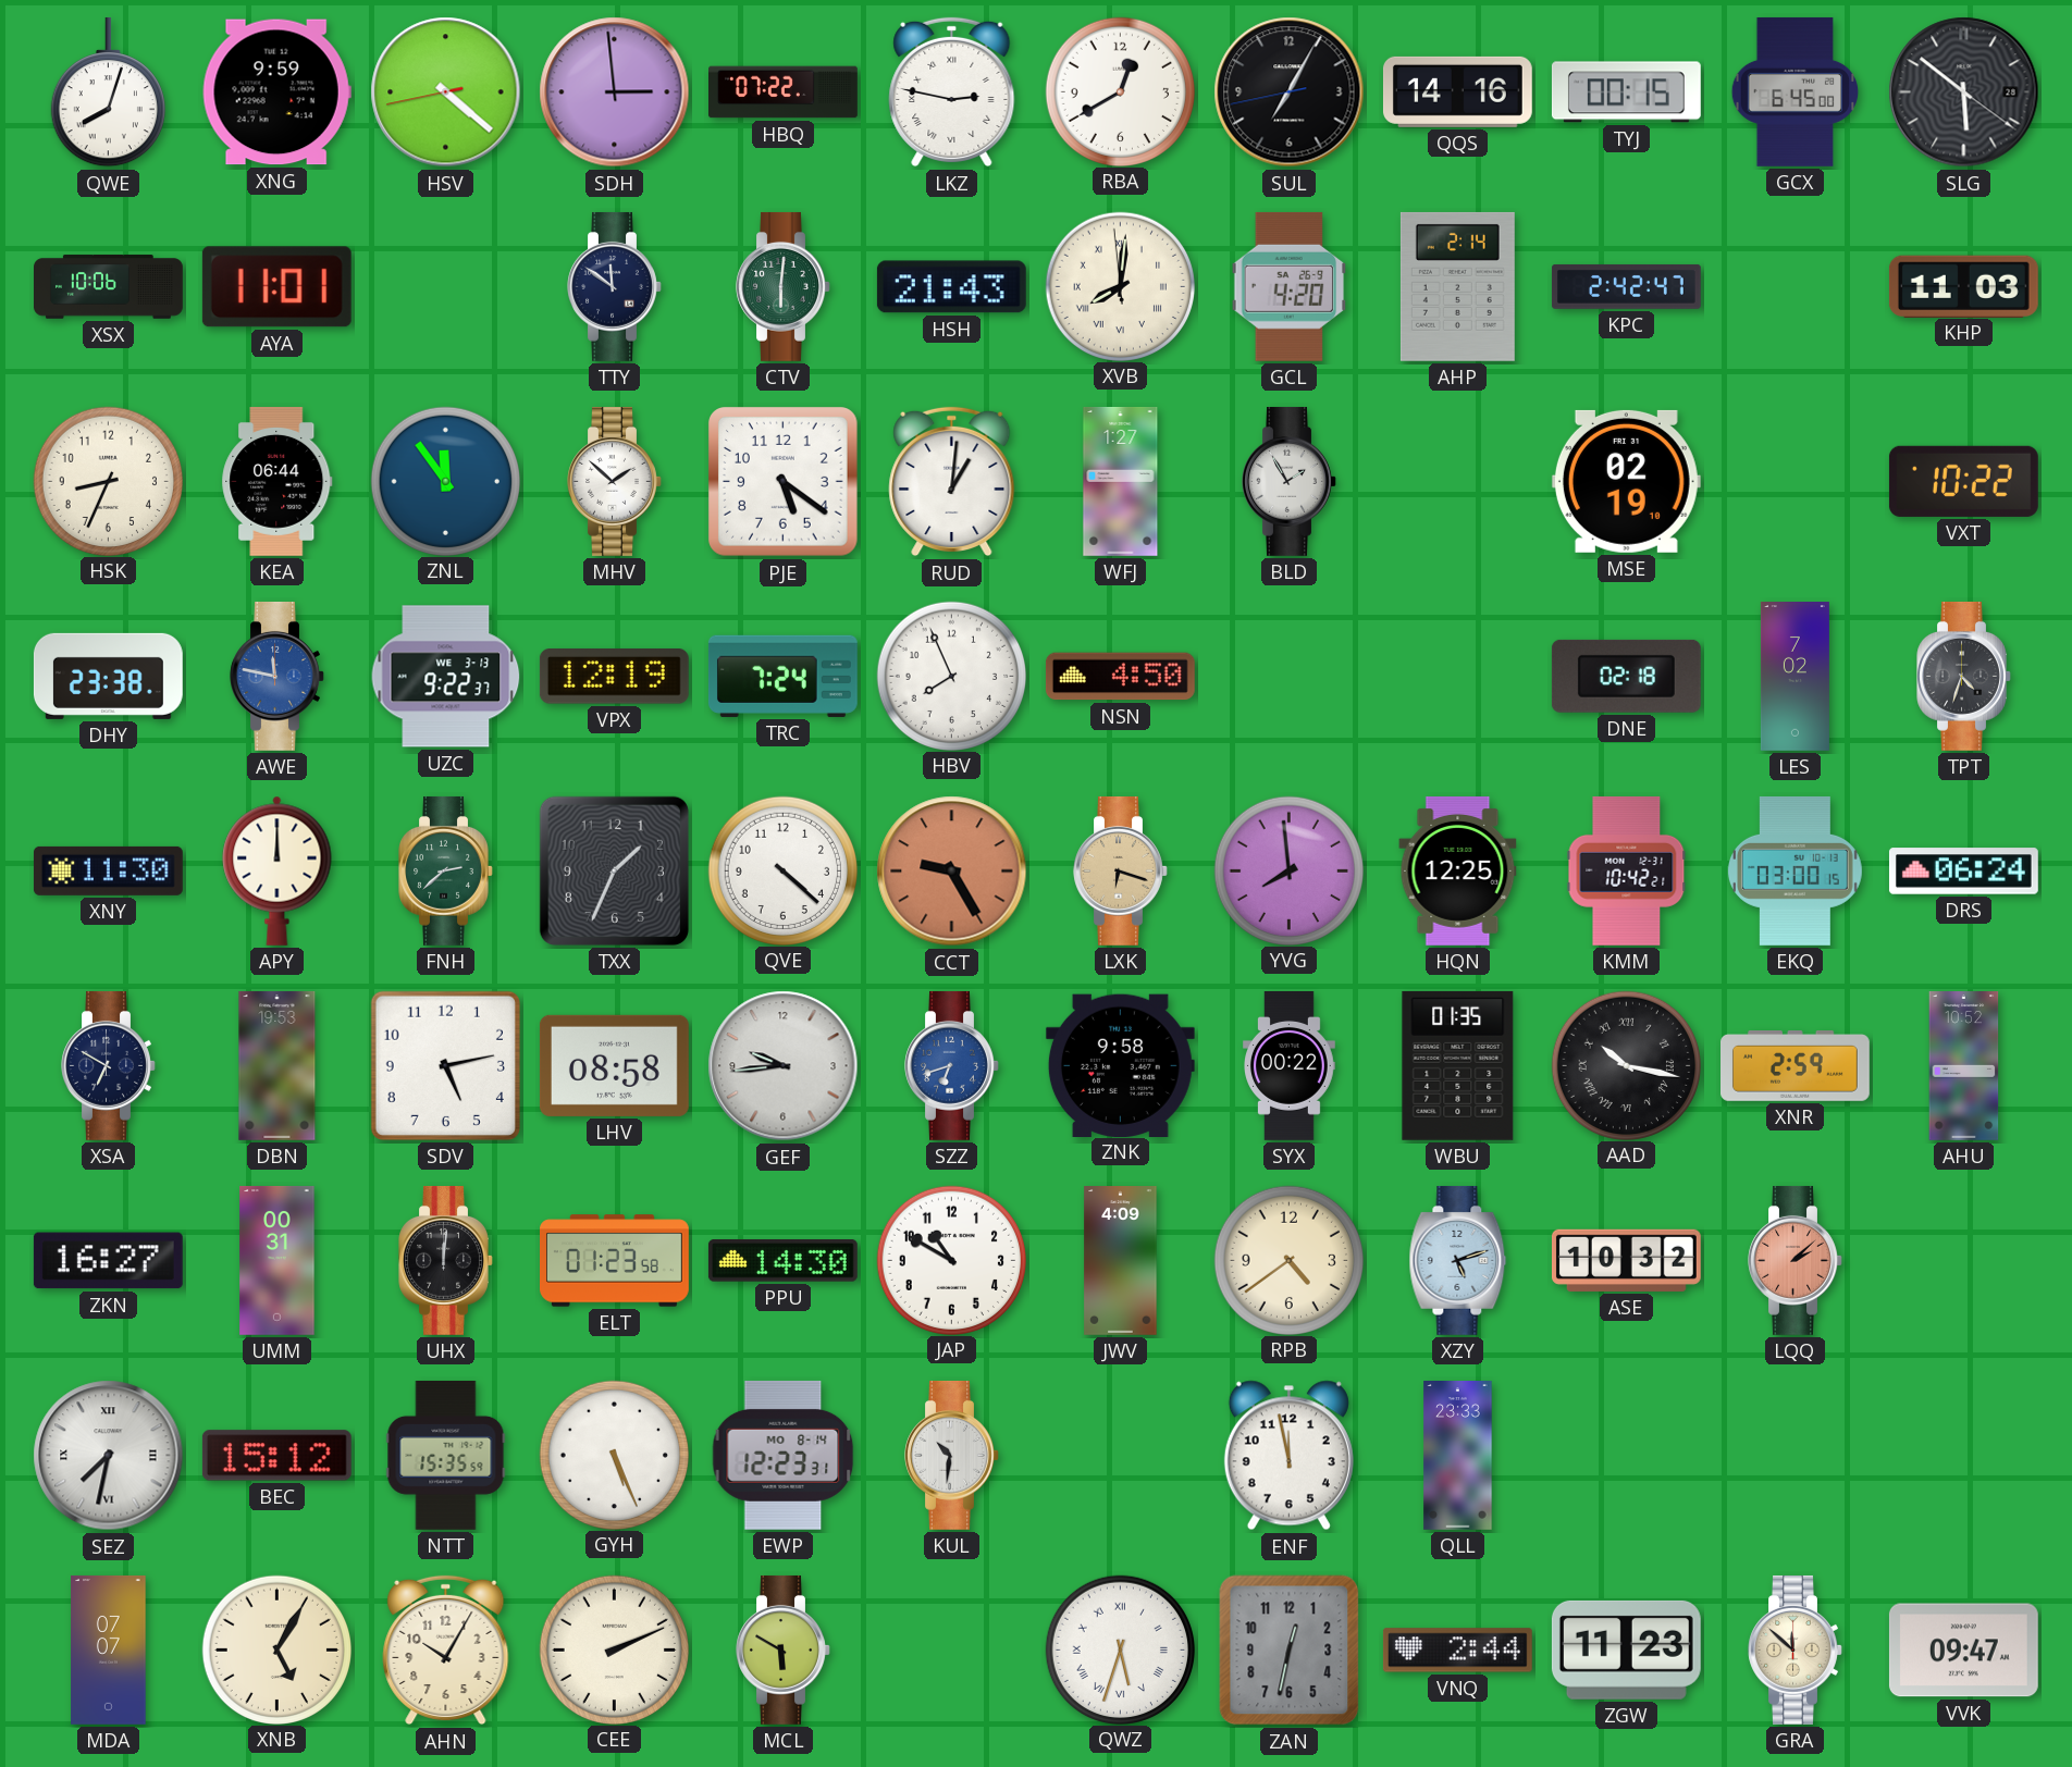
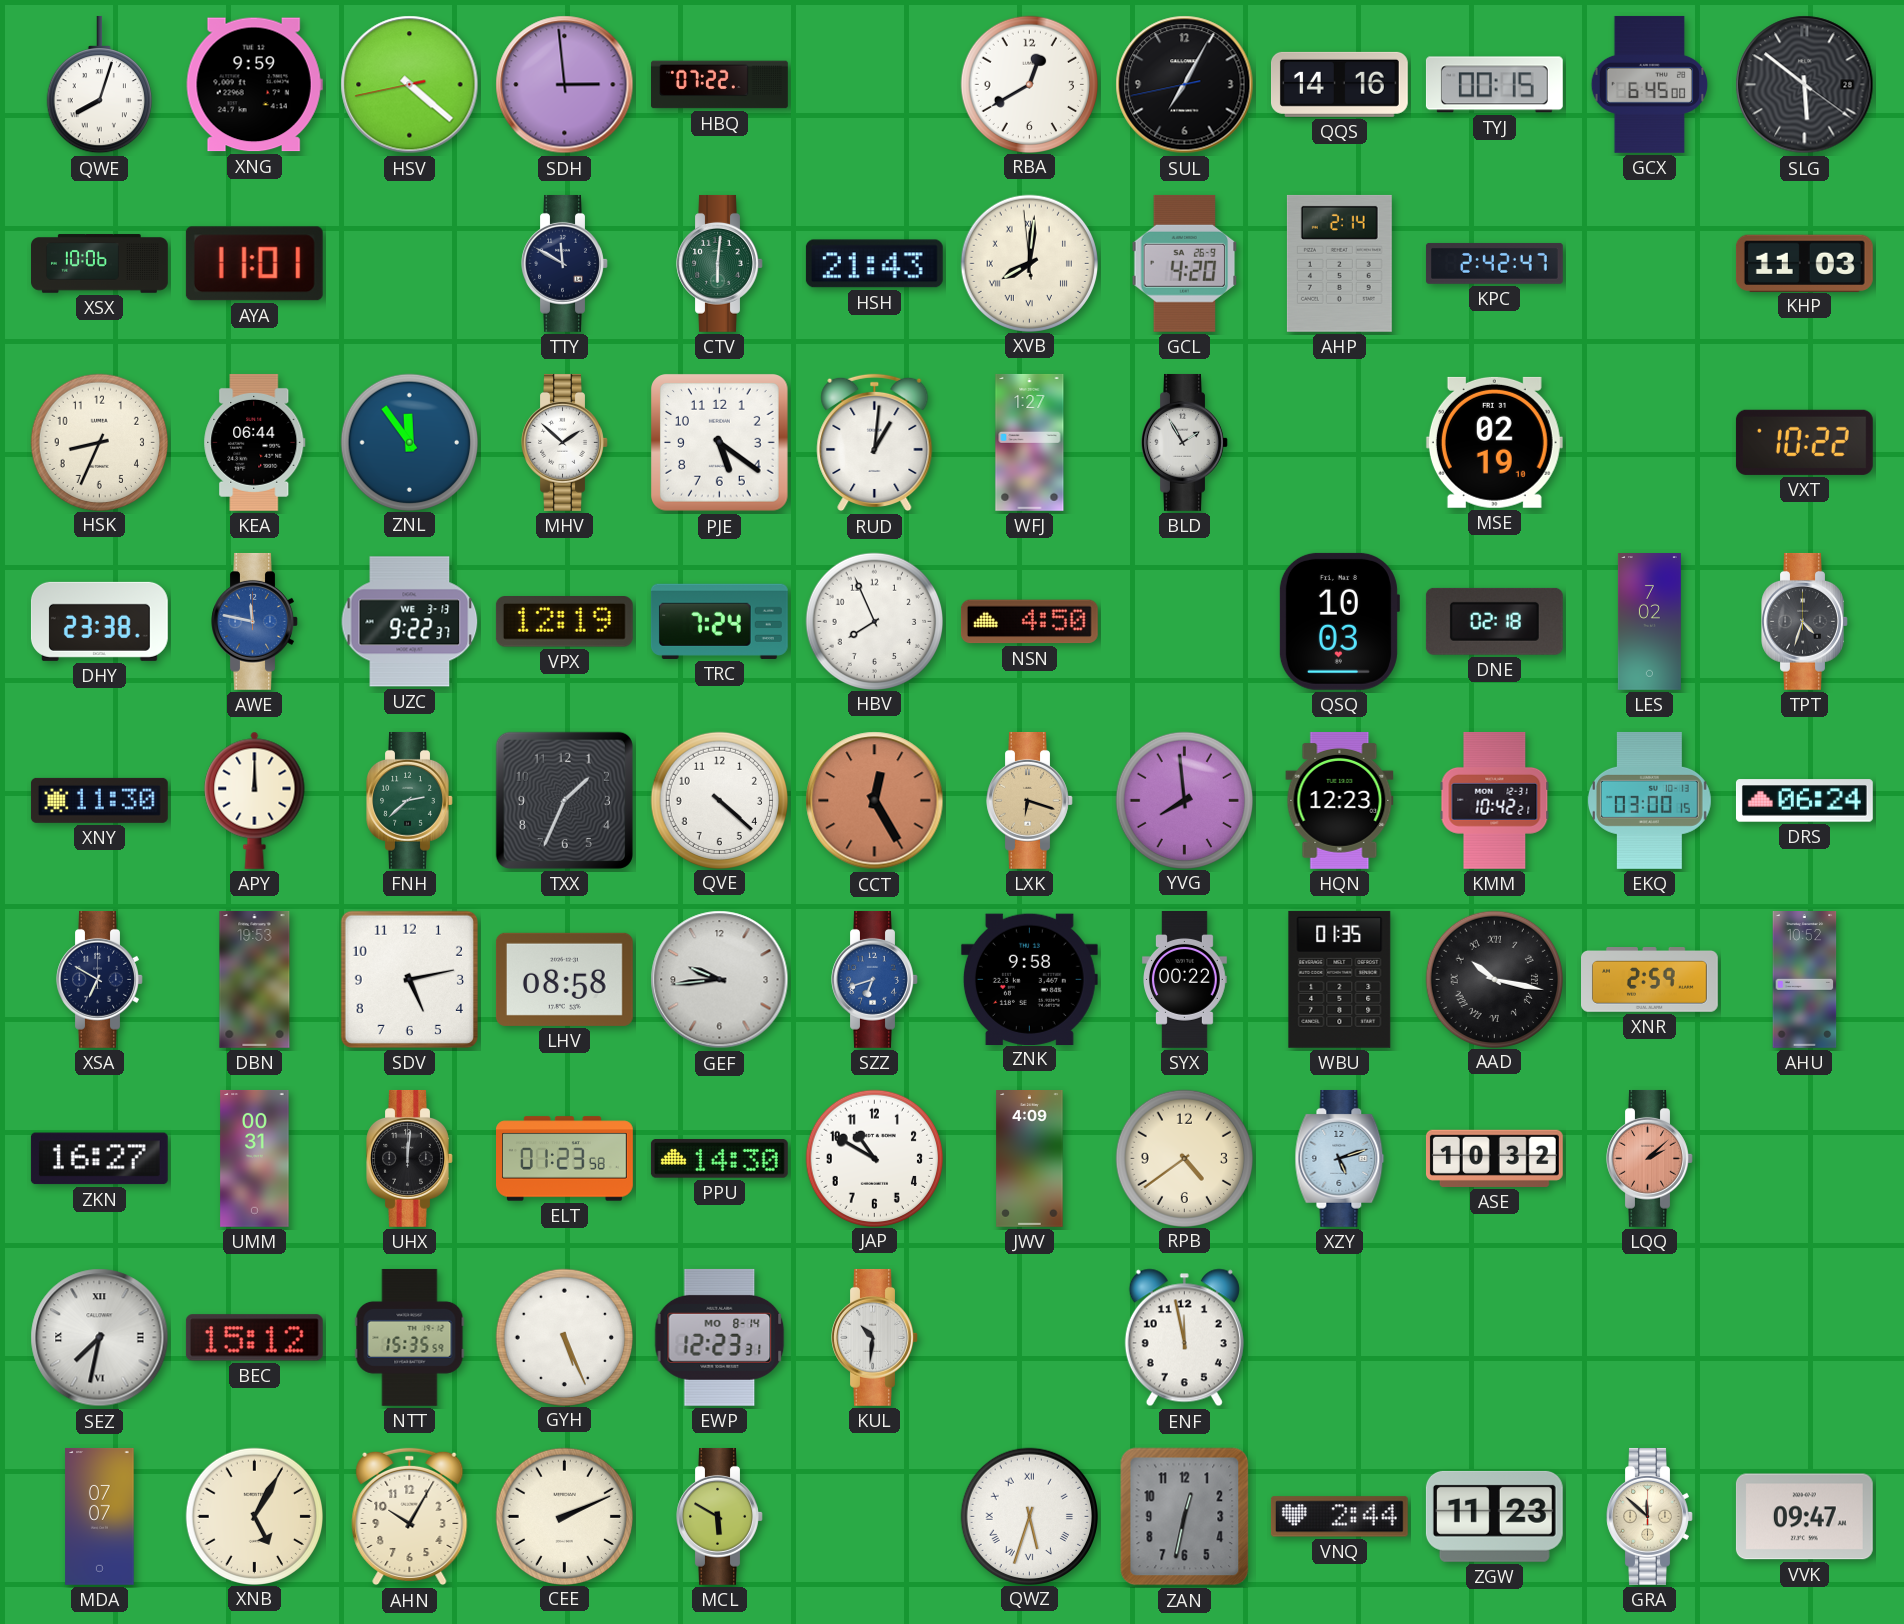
LKZ: 2:47 -> none
TTY: 11:51 -> 11:50
QSQ: none -> 10:03
CCT: 9:25 -> 12:25
HQN: 12:25 -> 12:23
QLL: 23:33 -> none
